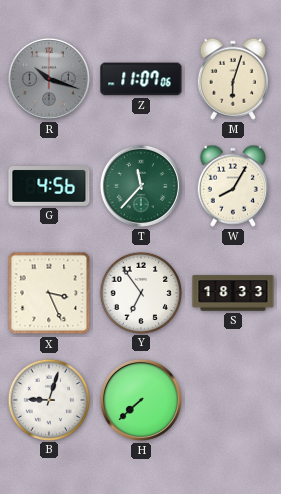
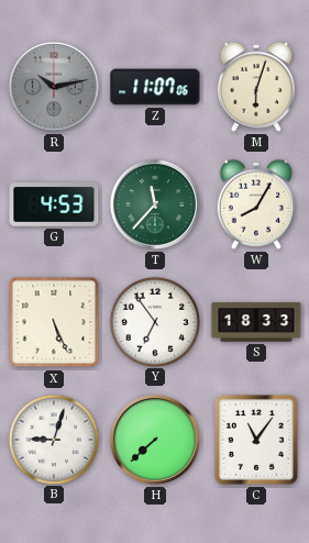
R: 10:18 -> 10:13
G: 4:56 -> 4:53
X: 3:26 -> 5:26
C: none -> 11:06
